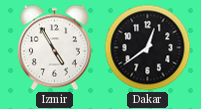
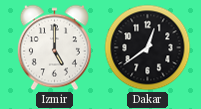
Izmir: 4:55 -> 5:00
